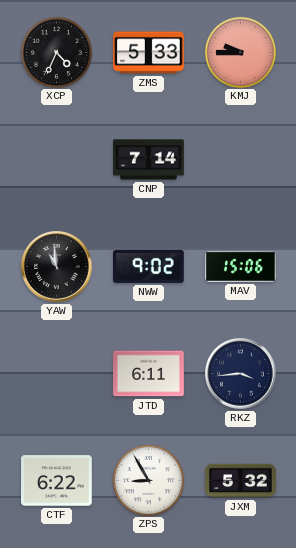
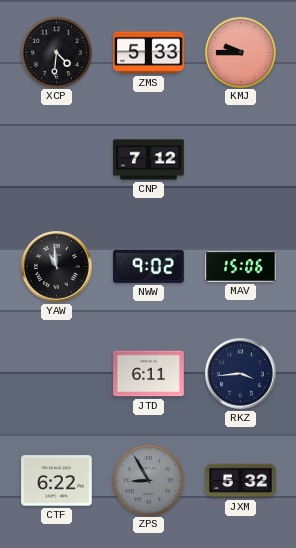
XCP: 4:34 -> 4:31
CNP: 7:14 -> 7:12
ZPS dial: white -> grey
